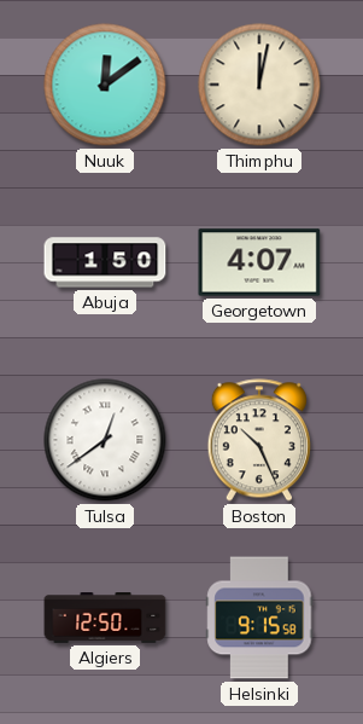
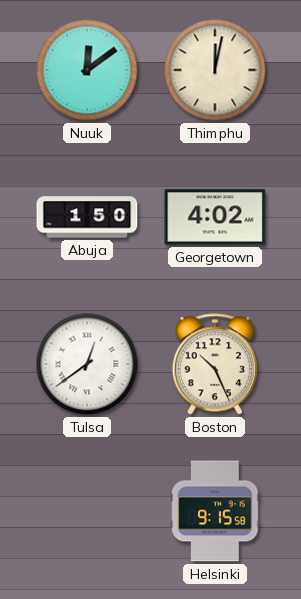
Georgetown: 4:07 -> 4:02
Algiers: 12:50 -> none
